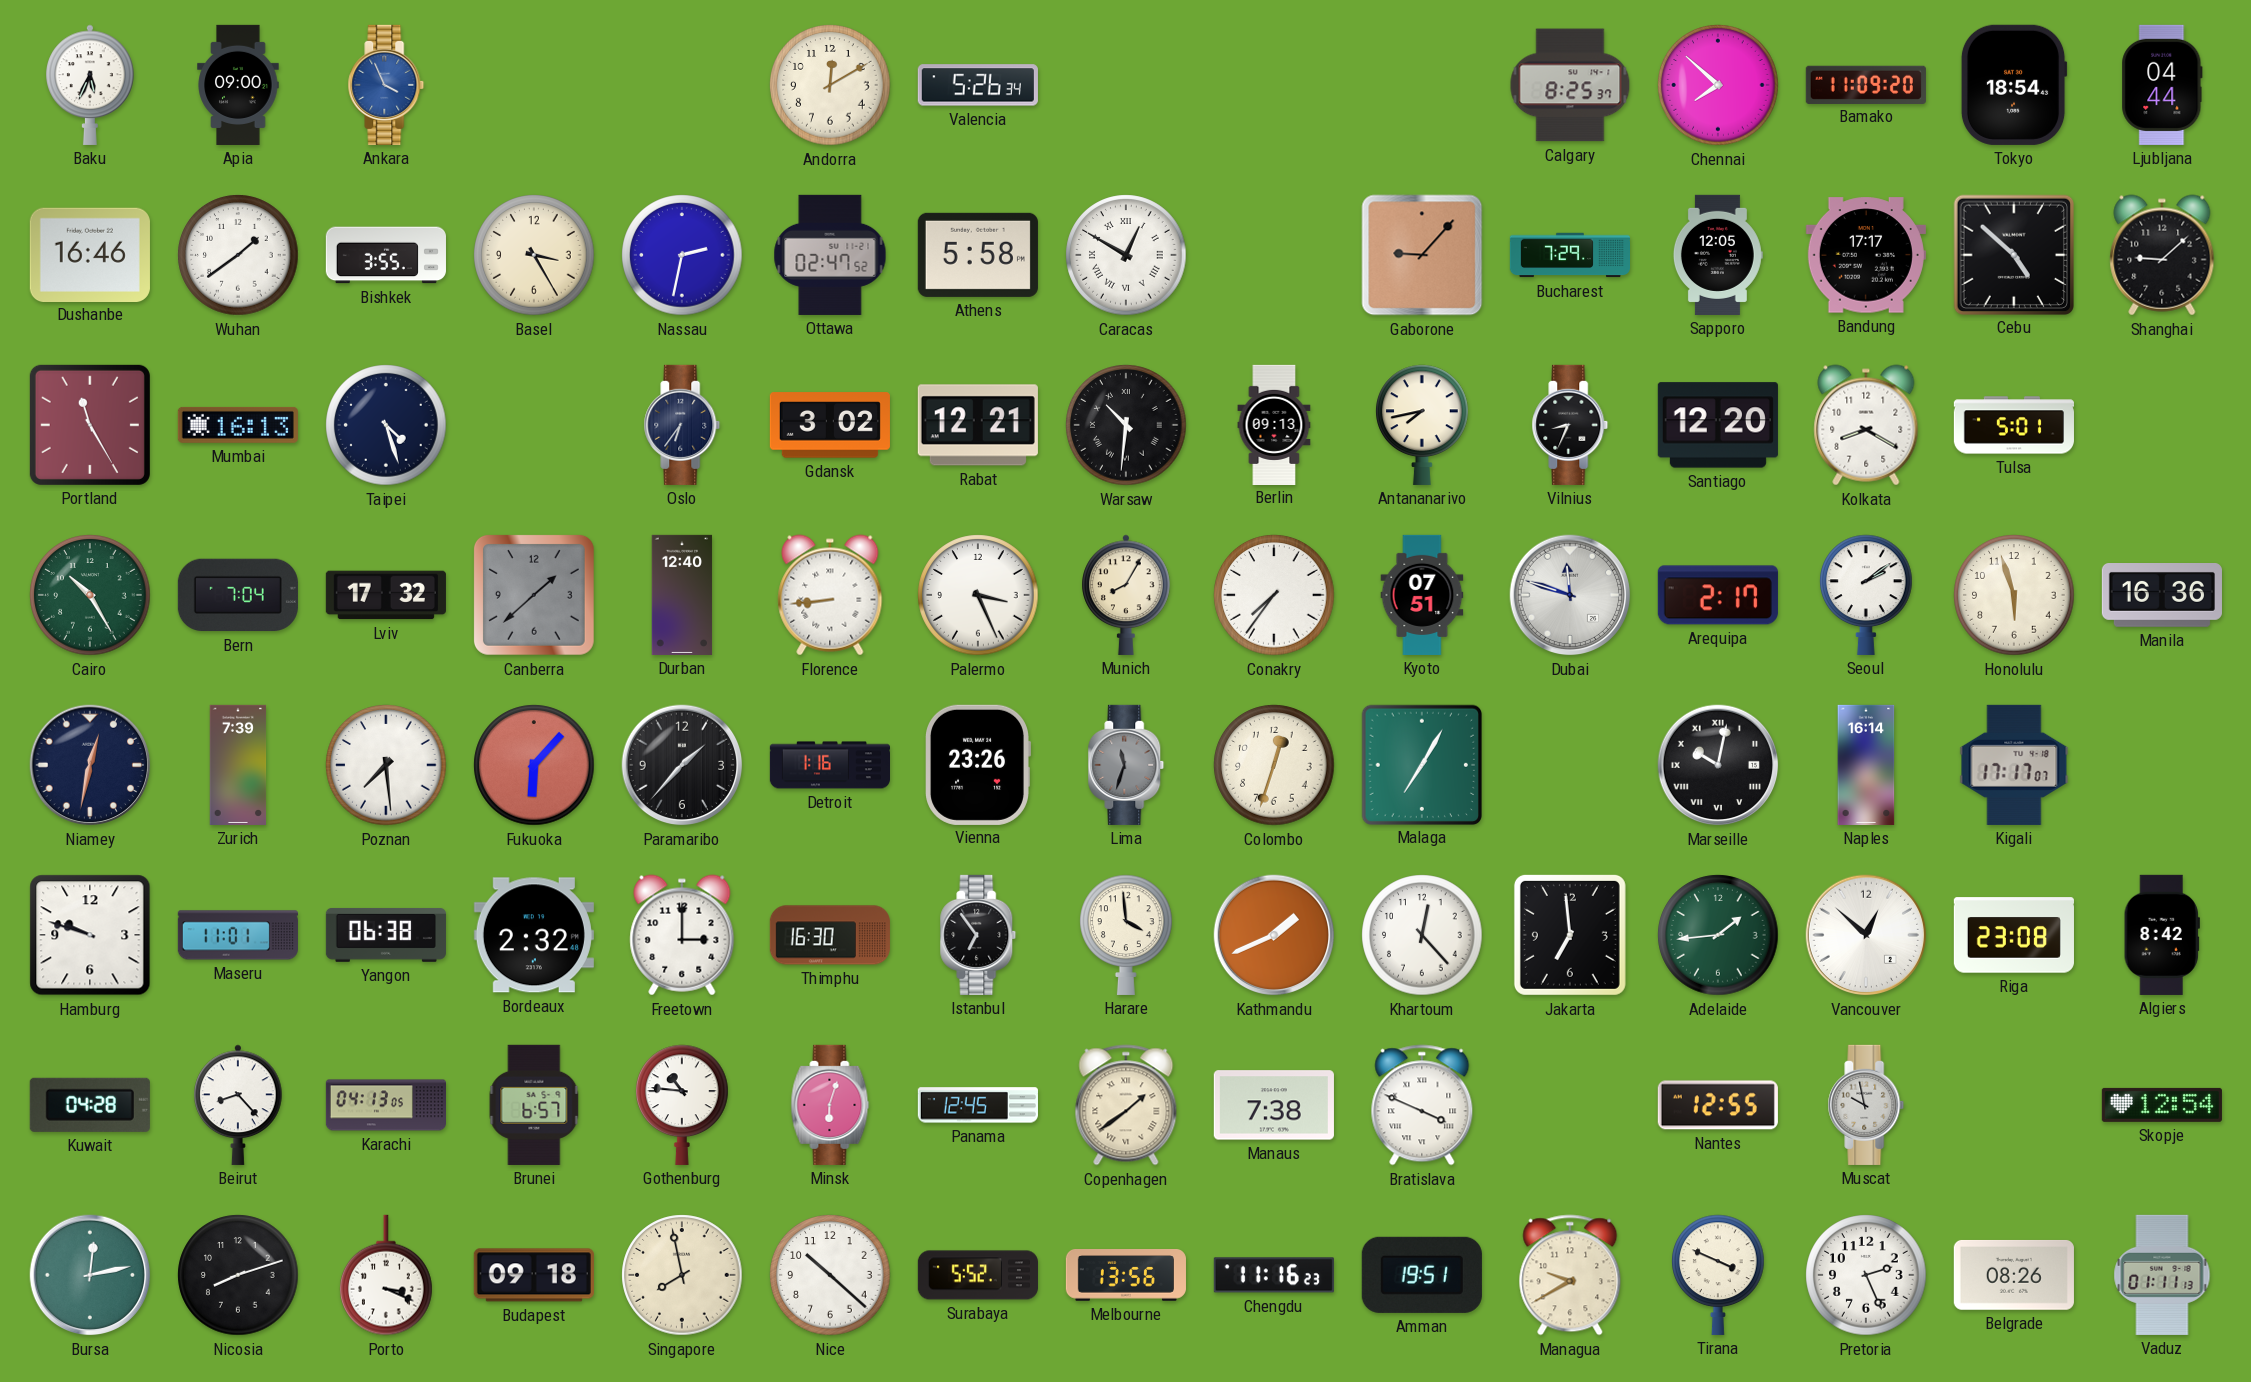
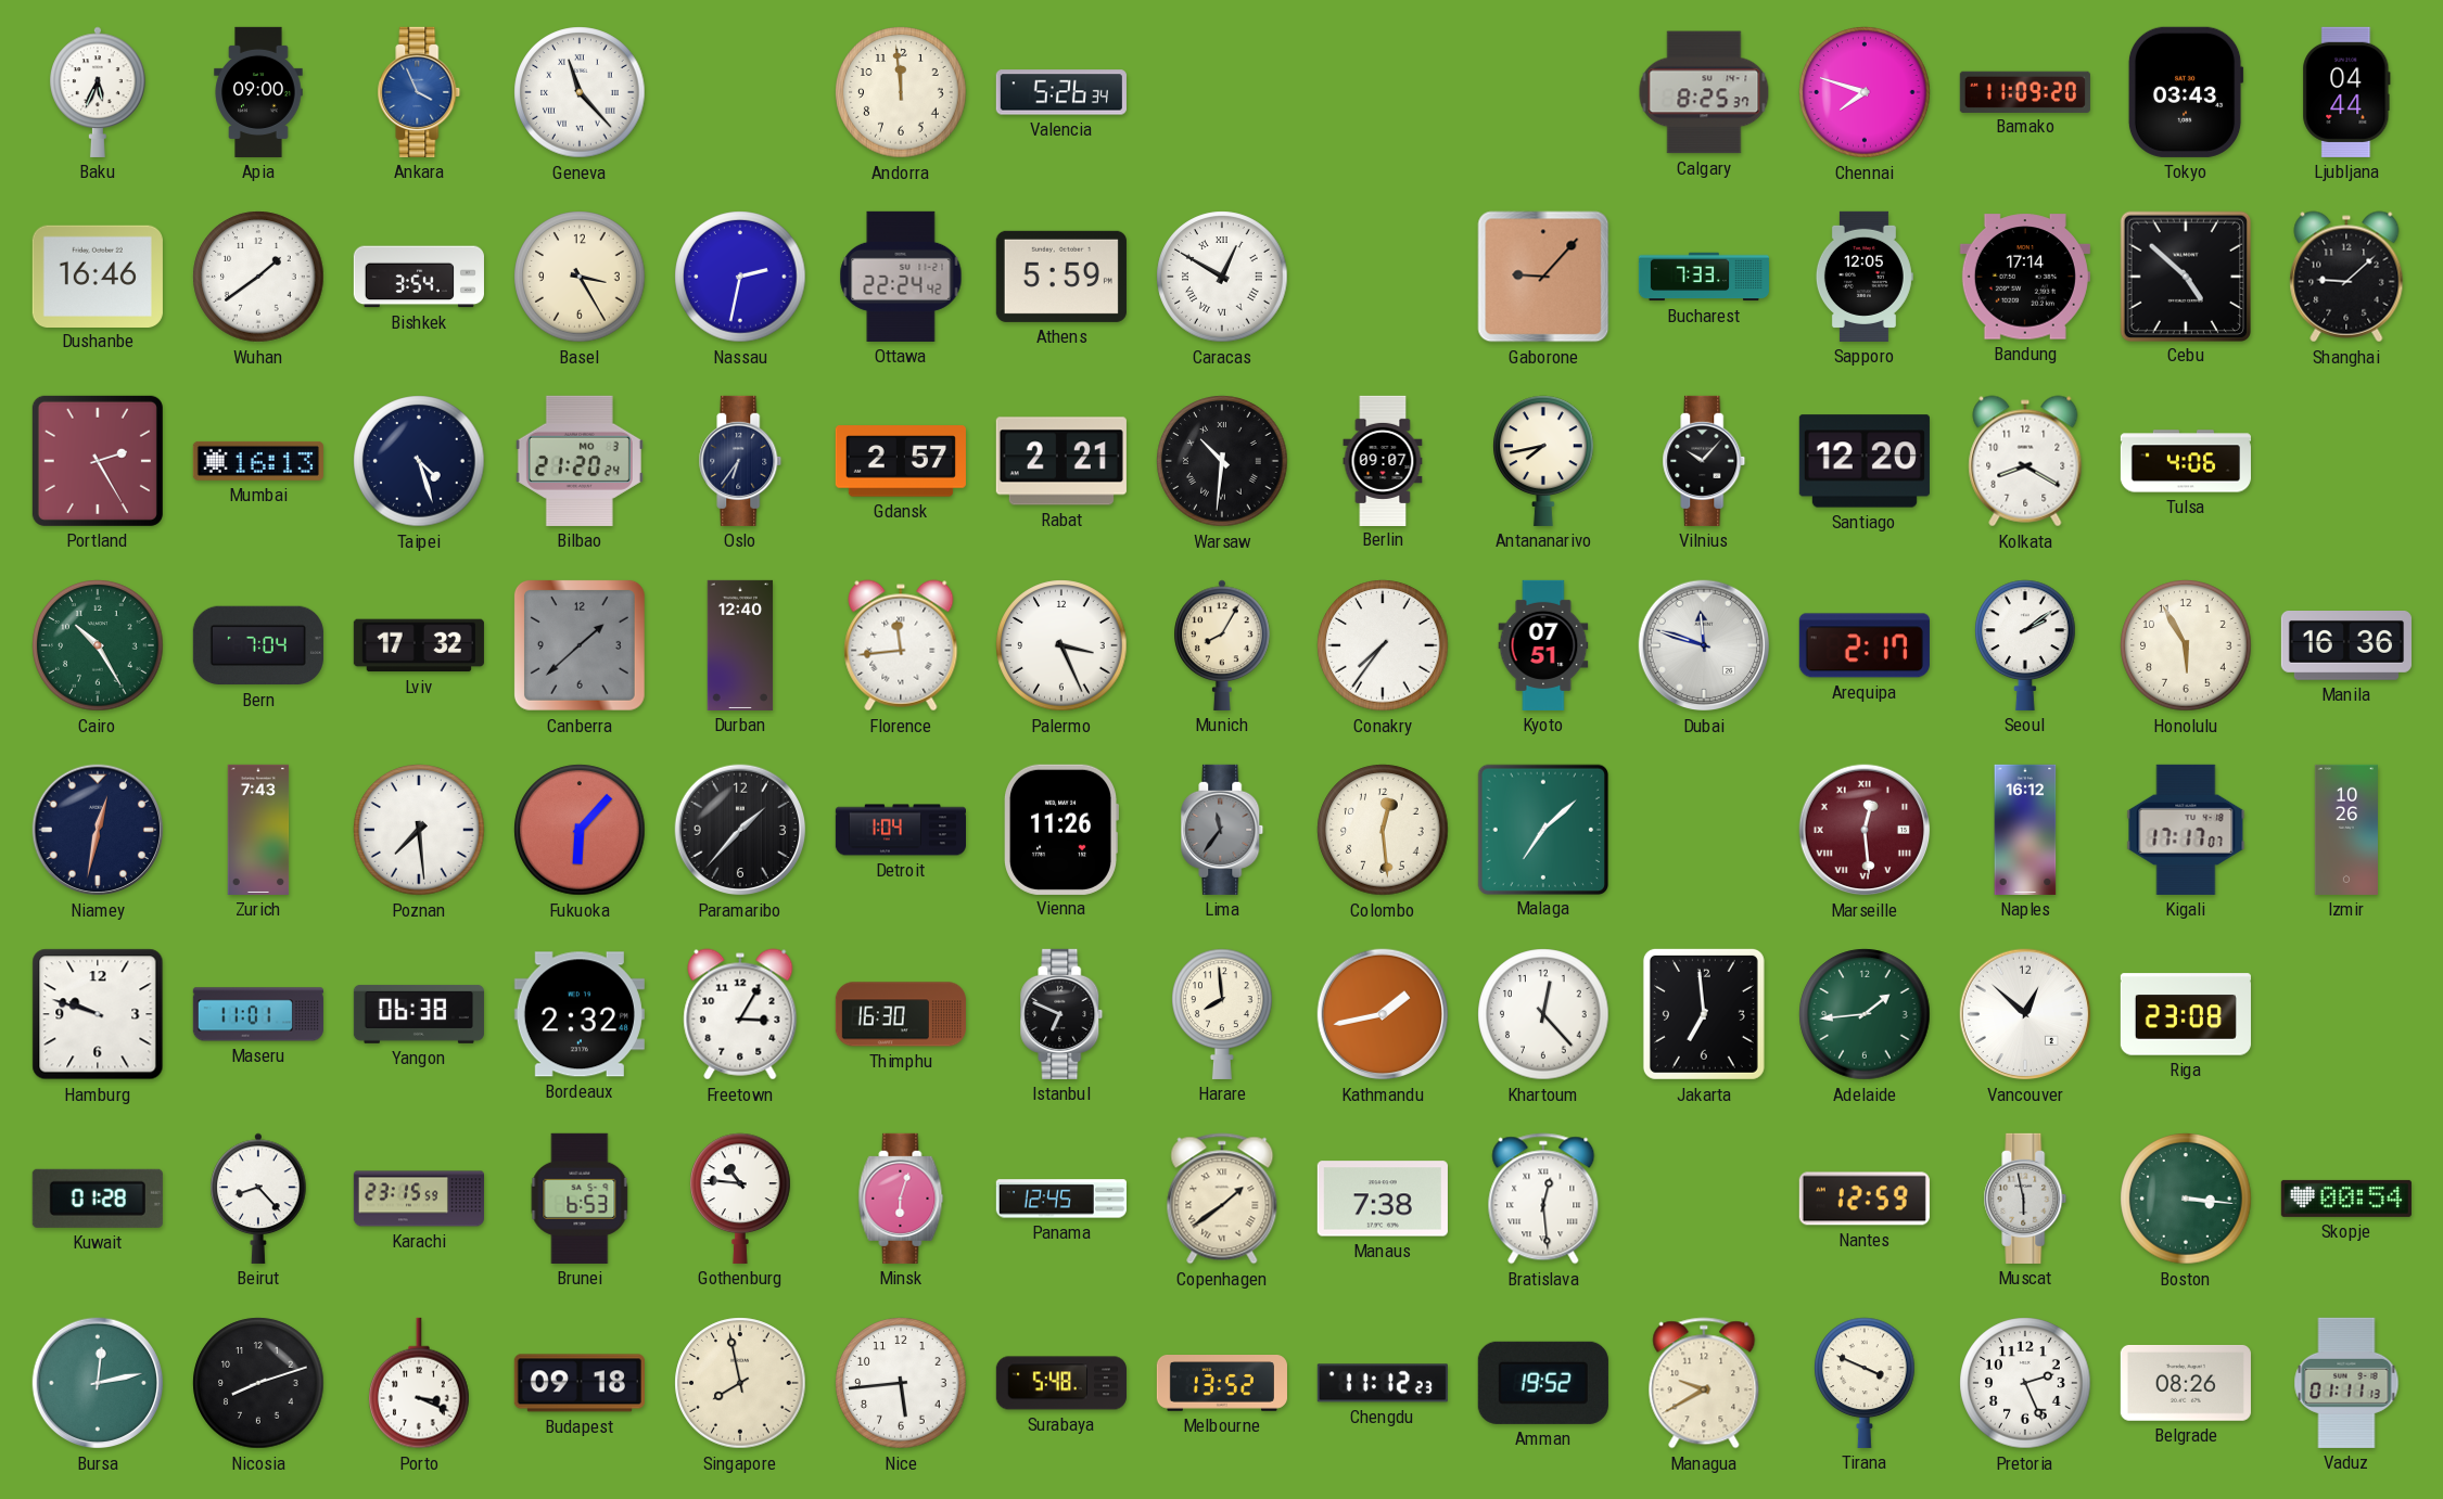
Geneva: none -> 11:23
Andorra: 12:10 -> 11:59
Chennai: 7:52 -> 7:48
Tokyo: 18:54 -> 03:43
Bishkek: 3:55 -> 3:54
Ottawa: 02:47 -> 22:24
Athens: 5:58 -> 5:59
Bucharest: 7:29 -> 7:33
Bandung: 17:17 -> 17:14
Portland: 11:25 -> 2:25
Bilbao: none -> 21:20
Gdansk: 3:02 -> 2:57
Rabat: 12:21 -> 2:21
Berlin: 09:13 -> 09:07
Vilnius: 8:34 -> 10:07
Tulsa: 5:01 -> 4:06
Florence: 8:44 -> 11:44
Honolulu: 5:57 -> 5:55
Zurich: 7:39 -> 7:43
Detroit: 1:16 -> 1:04
Vienna: 23:26 -> 11:26
Lima: 11:33 -> 11:36
Colombo: 12:33 -> 12:29
Malaga: 7:05 -> 7:08
Marseille: 10:02 -> 12:29
Marseille dial: black -> burgundy
Naples: 16:14 -> 16:12
Izmir: none -> 10:26
Freetown: 3:00 -> 3:05
Istanbul: 6:54 -> 6:49
Harare: 3:59 -> 7:59
Kathmandu: 1:41 -> 1:43
Algiers: 8:42 -> none
Kuwait: 04:28 -> 01:28
Karachi: 04:13 -> 23:15
Brunei: 6:57 -> 6:53
Bratislava: 3:49 -> 12:29
Nantes: 12:55 -> 12:59
Muscat: 9:58 -> 5:58
Boston: none -> 3:16
Skopje: 12:54 -> 00:54
Nice: 10:22 -> 5:44
Surabaya: 5:52 -> 5:48
Melbourne: 13:56 -> 13:52
Chengdu: 11:16 -> 11:12
Amman: 19:51 -> 19:52
